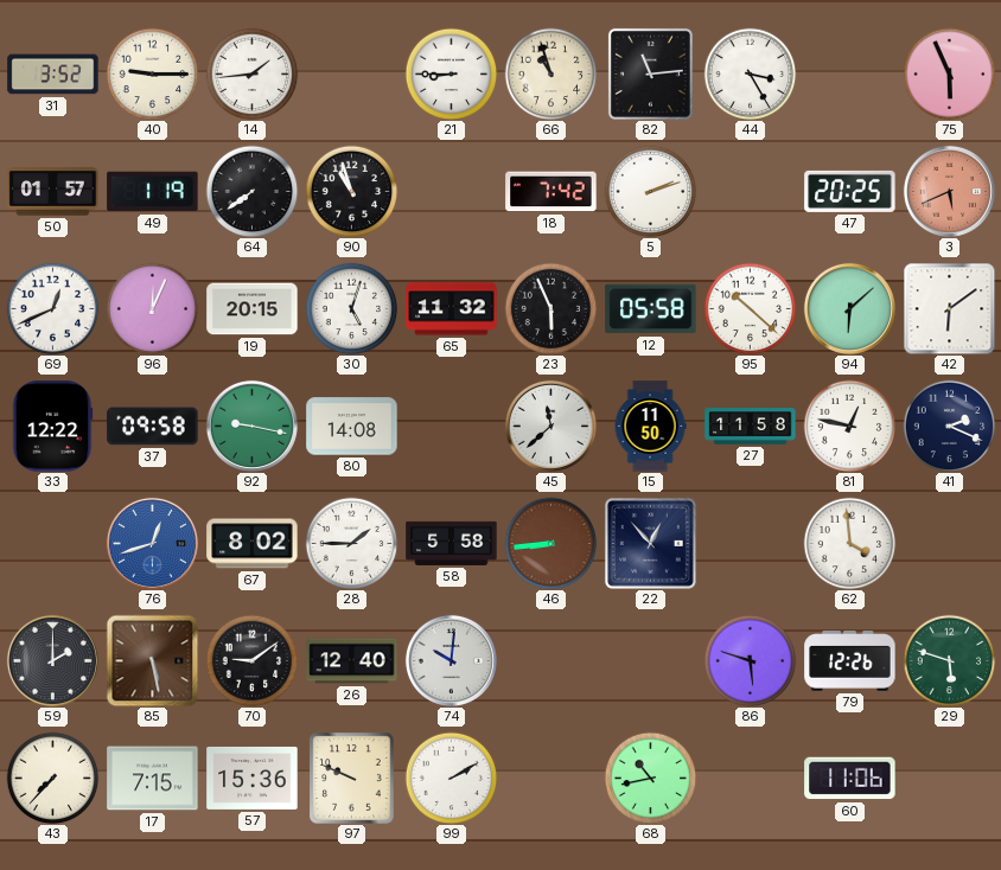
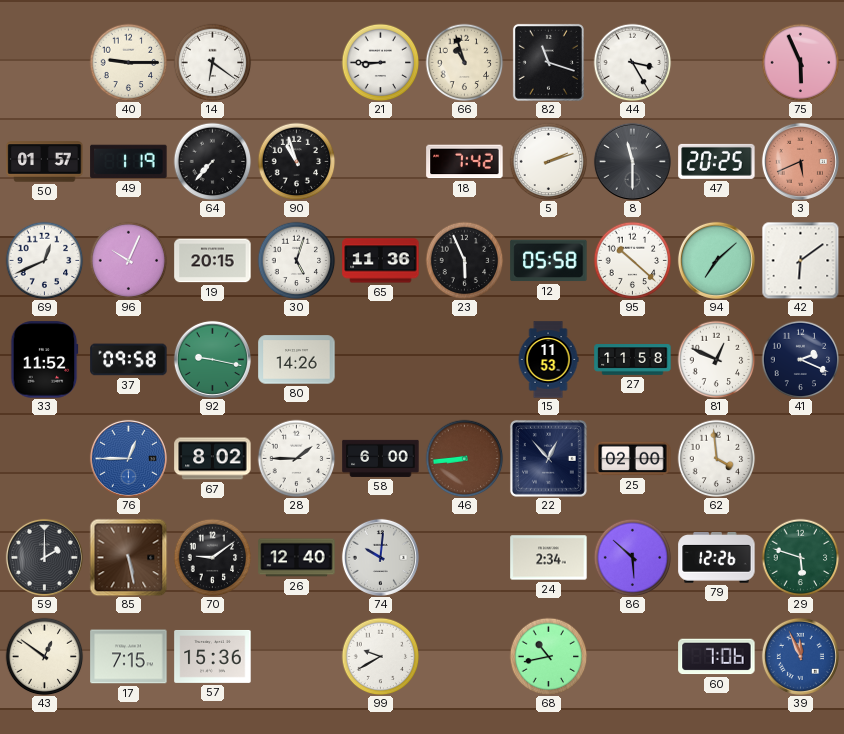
31: 3:52 -> none
14: 1:44 -> 6:21
82: 11:14 -> 11:18
64: 7:39 -> 7:37
8: none -> 11:30
96: 12:04 -> 10:04
65: 11:32 -> 11:36
94: 6:08 -> 7:08
33: 12:22 -> 11:52
80: 14:08 -> 14:26
45: 11:38 -> none
15: 11:50 -> 11:53
81: 12:47 -> 12:49
76: 12:42 -> 12:45
58: 5:58 -> 6:00
25: none -> 02:00
24: none -> 2:34
86: 5:48 -> 5:52
43: 7:37 -> 12:51
97: 9:49 -> none
99: 2:10 -> 9:40
60: 11:06 -> 7:06
39: none -> 11:56
